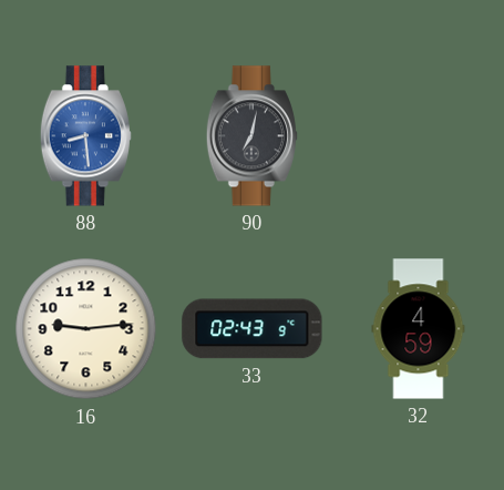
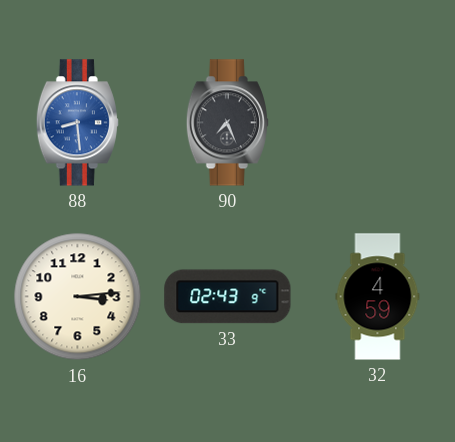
90: 7:02 -> 7:26
16: 9:14 -> 3:14
